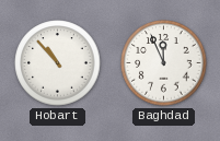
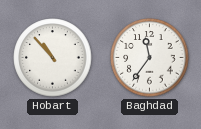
Baghdad: 11:56 -> 11:36
